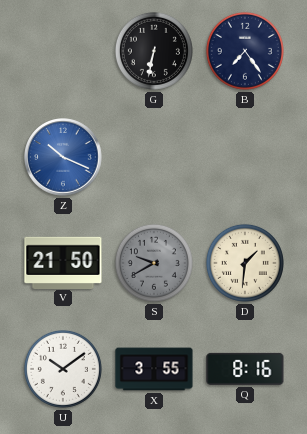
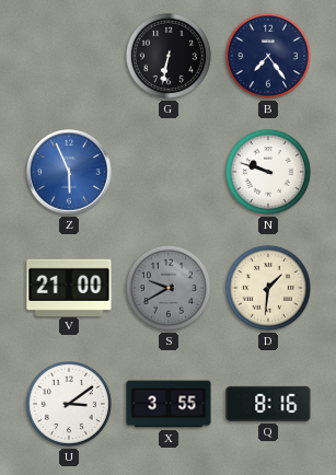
Z: 10:19 -> 5:56
N: none -> 9:48
V: 21:50 -> 21:00
U: 10:09 -> 3:09
